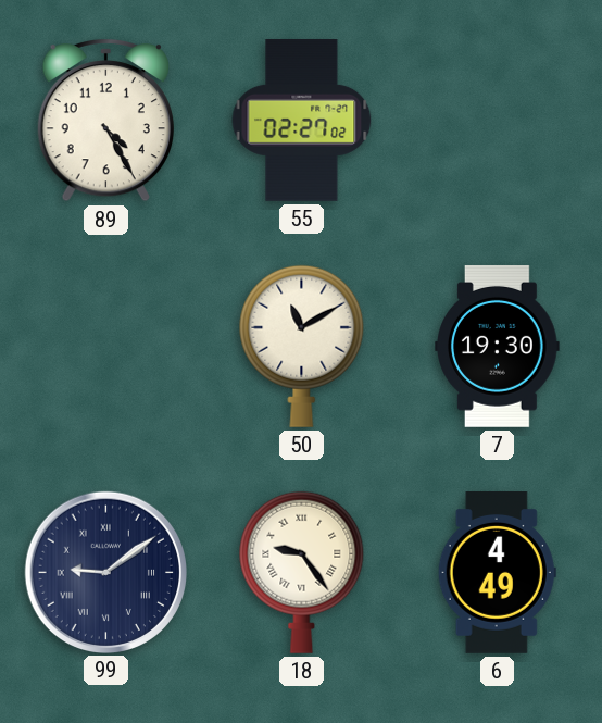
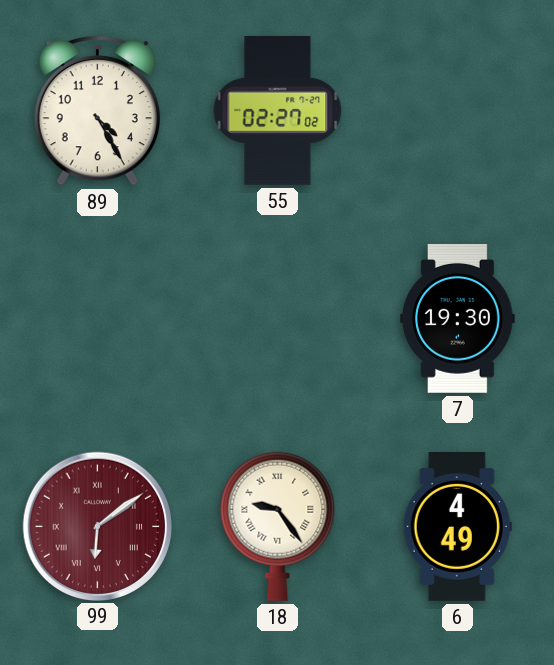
50: 11:10 -> none
99: 9:09 -> 6:09
99 dial: navy -> burgundy
